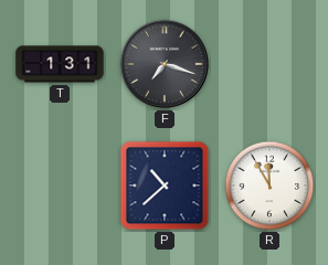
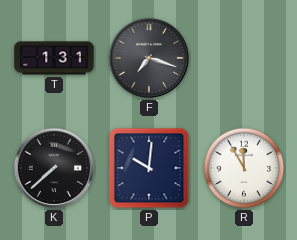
K: none -> 7:38
P: 10:38 -> 10:01
